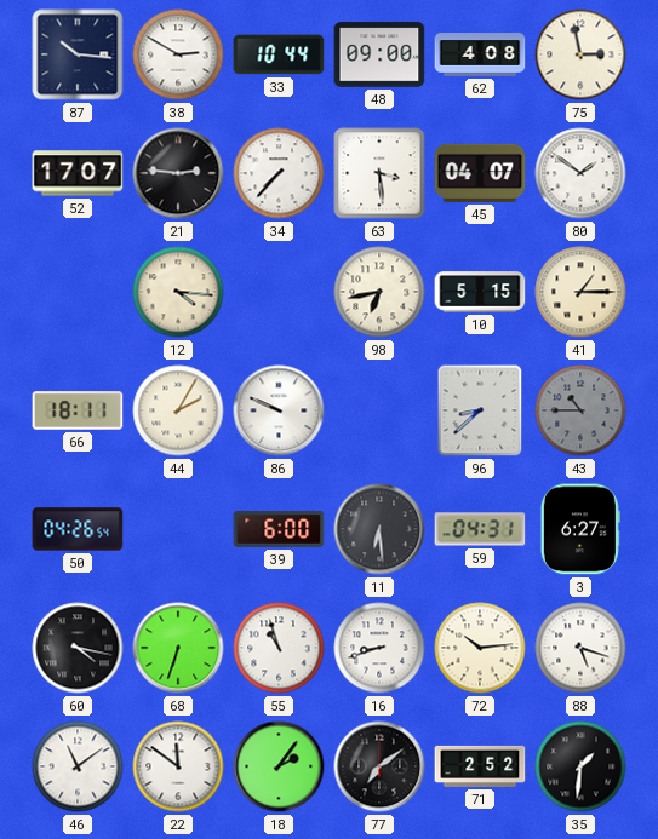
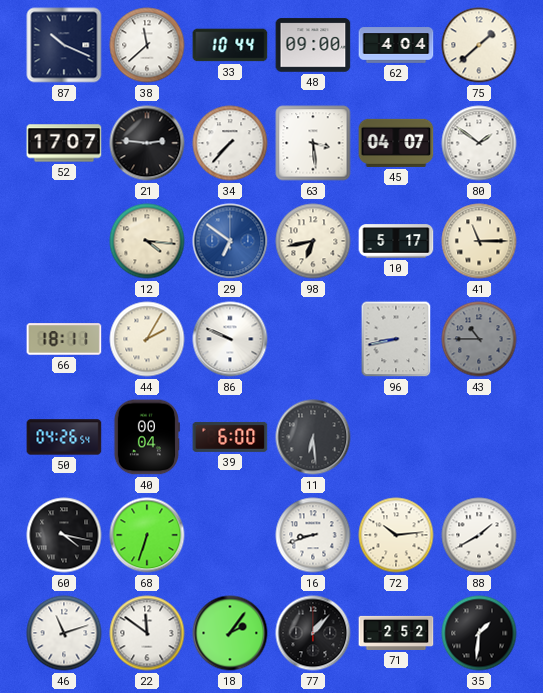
87: 10:16 -> 10:19
38: 2:50 -> 11:38
62: 4:08 -> 4:04
75: 2:58 -> 1:38
29: none -> 6:51
10: 5:15 -> 5:17
41: 1:15 -> 11:15
96: 8:38 -> 8:43
40: none -> 00:04
59: 04:31 -> none
3: 6:27 -> none
55: 10:57 -> none
88: 5:18 -> 1:40
46: 11:09 -> 11:12
77: 7:09 -> 1:07
